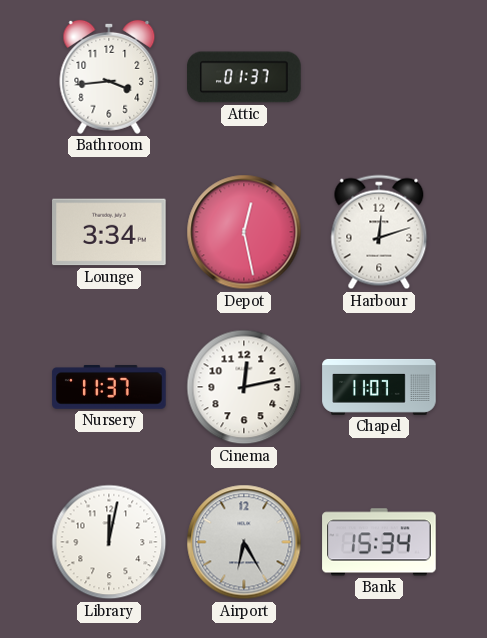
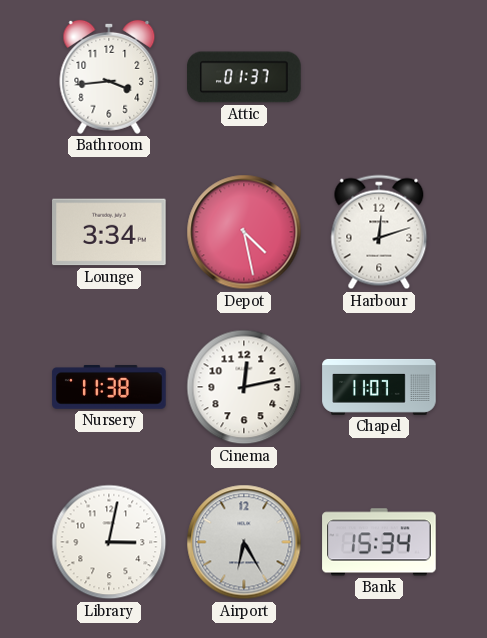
Depot: 12:28 -> 4:28
Nursery: 11:37 -> 11:38
Library: 12:02 -> 3:02
